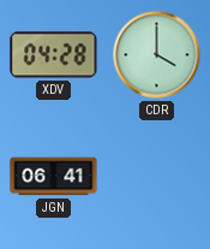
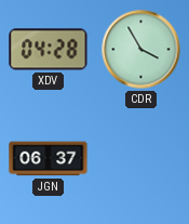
CDR: 4:00 -> 3:55
JGN: 06:41 -> 06:37
